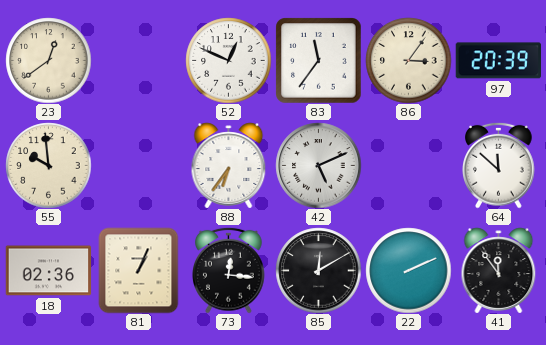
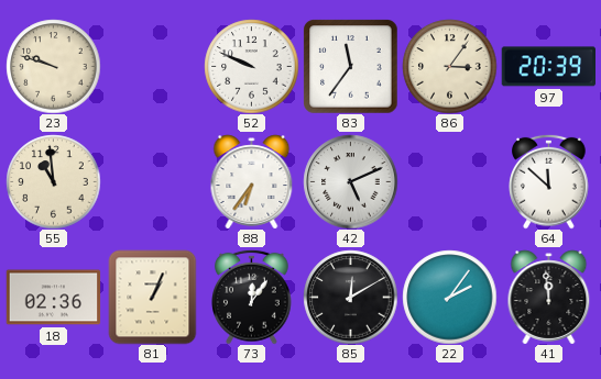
23: 12:39 -> 9:48
52: 12:49 -> 9:49
55: 9:59 -> 10:59
73: 12:16 -> 12:06
22: 2:11 -> 2:06
41: 11:54 -> 11:59
